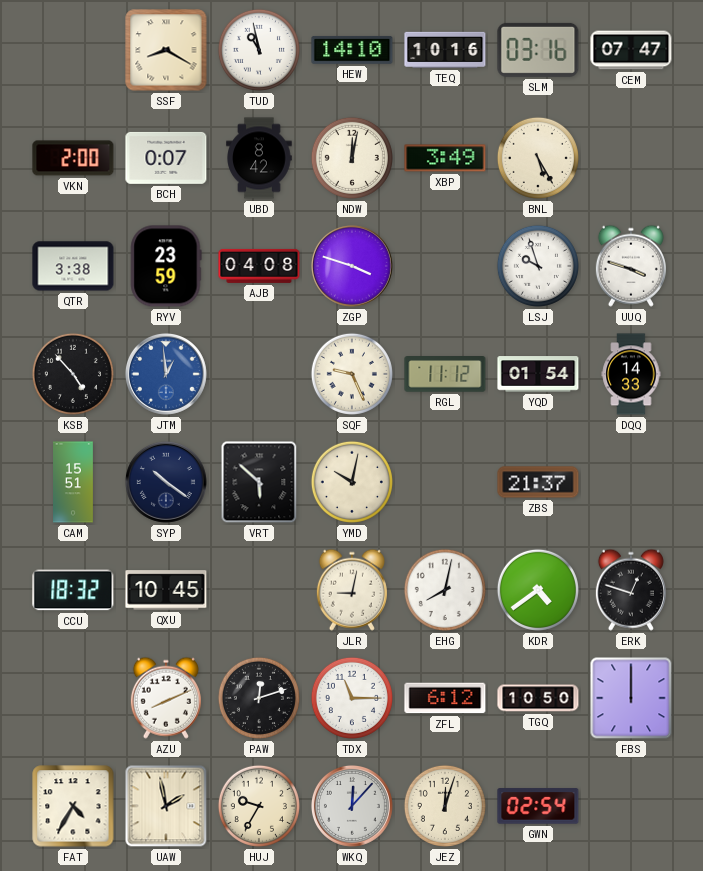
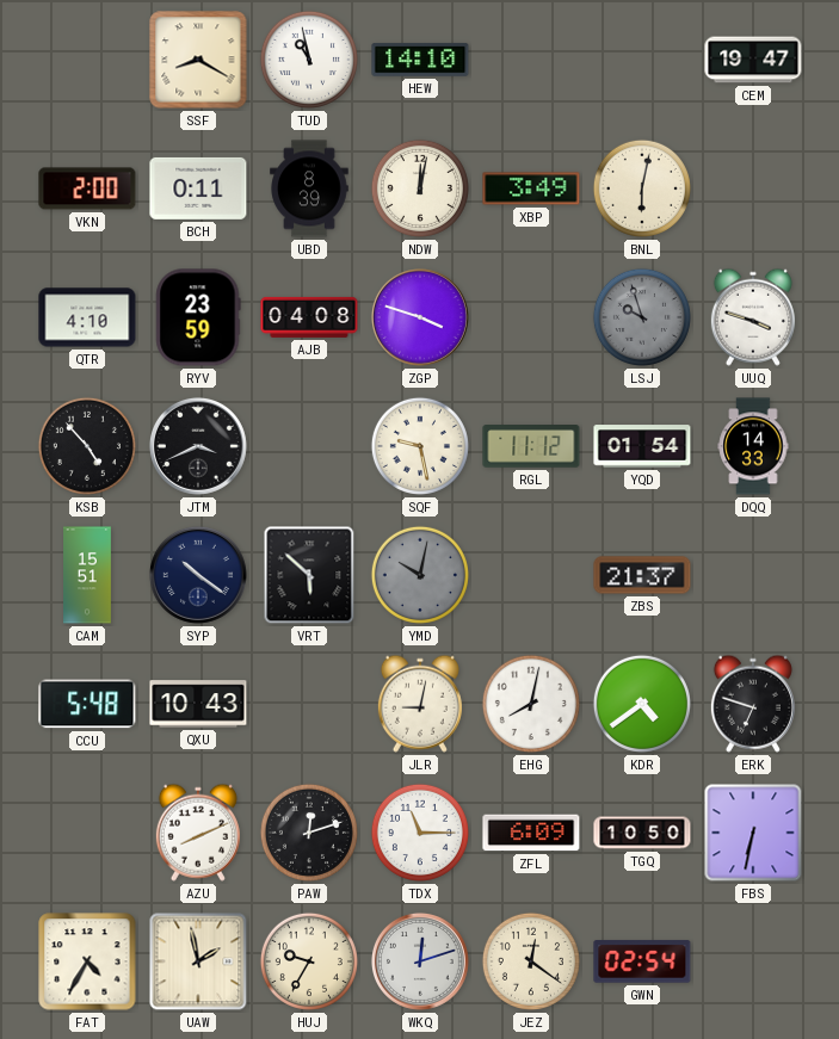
TEQ: 10:16 -> none
SLM: 03:16 -> none
CEM: 07:47 -> 19:47
BCH: 0:07 -> 0:11
UBD: 8:42 -> 8:39
BNL: 5:25 -> 6:02
QTR: 3:38 -> 4:10
LSJ dial: white -> grey
JTM: 12:59 -> 3:41
JTM dial: blue -> black
SQF: 9:26 -> 9:28
YMD dial: cream -> grey
CCU: 18:32 -> 5:48
QXU: 10:45 -> 10:43
ERK: 12:48 -> 6:48
ZFL: 6:12 -> 6:09
FBS: 12:00 -> 6:32
WKQ: 12:07 -> 12:12
JEZ: 12:03 -> 12:21
